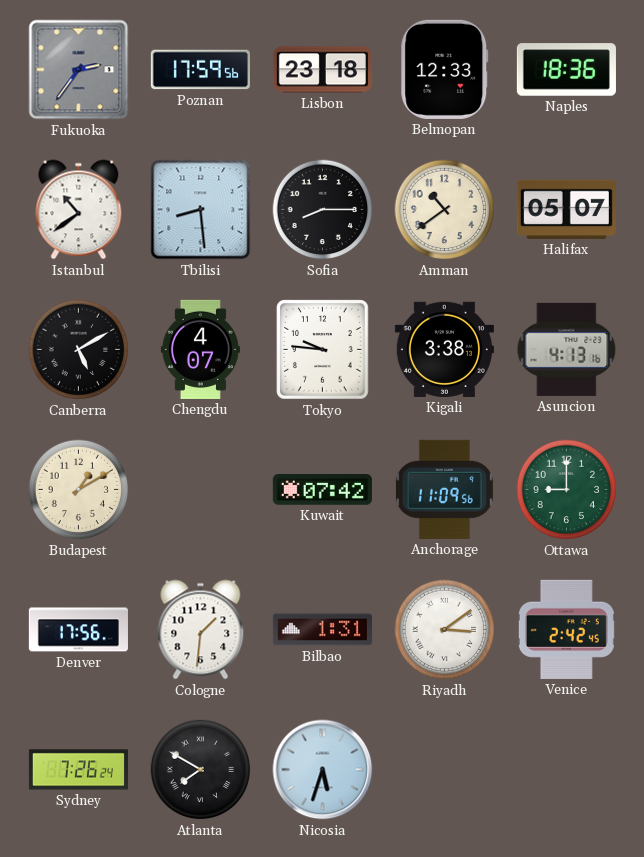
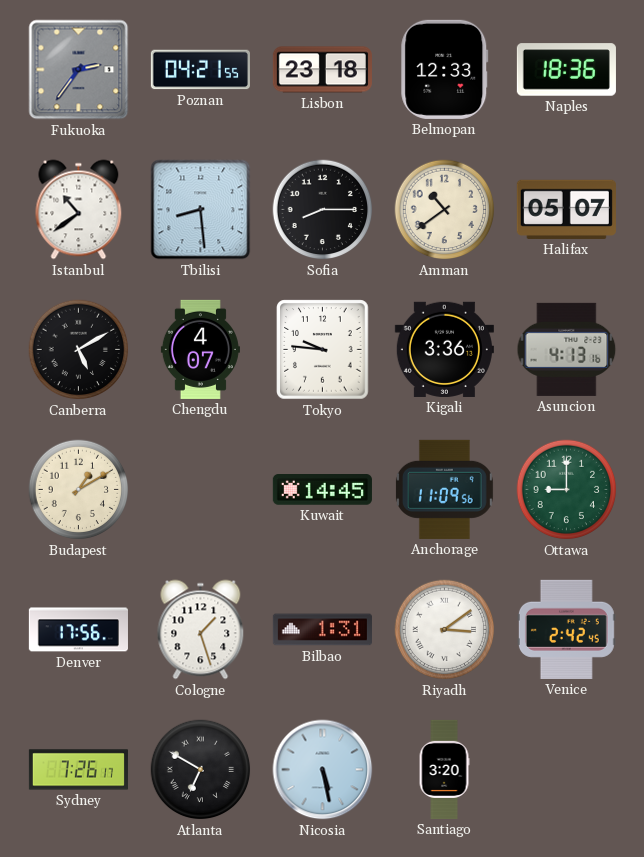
Poznan: 17:59 -> 04:21
Kigali: 3:38 -> 3:36
Kuwait: 07:42 -> 14:45
Cologne: 1:31 -> 1:27
Sydney: 7:26:24 -> 7:26:17
Atlanta: 7:50 -> 6:50
Nicosia: 5:33 -> 5:28
Santiago: none -> 3:20
